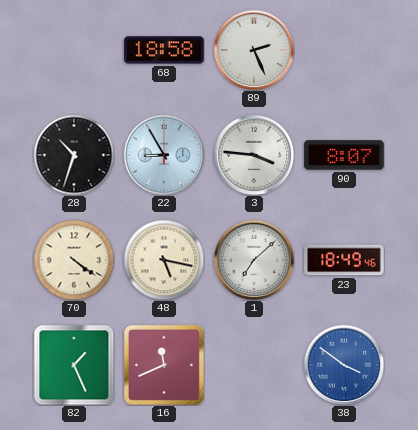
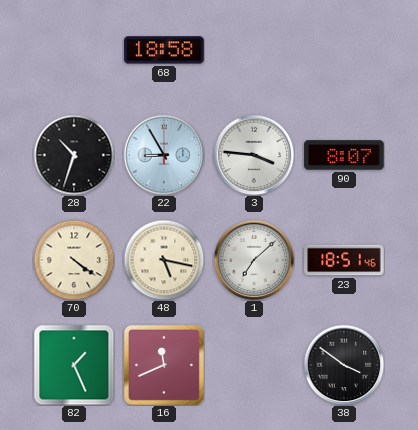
89: 2:26 -> none
23: 18:49 -> 18:51
38 dial: blue -> black
